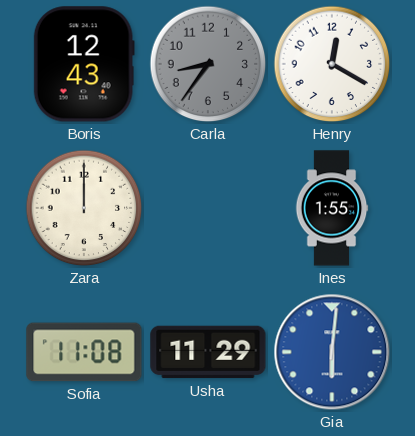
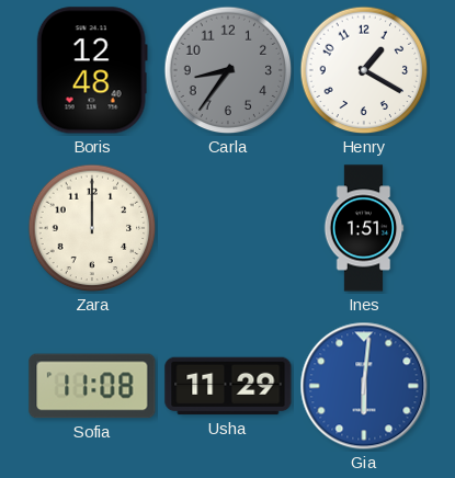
Boris: 12:43 -> 12:48
Henry: 12:20 -> 1:20
Ines: 1:55 -> 1:51
